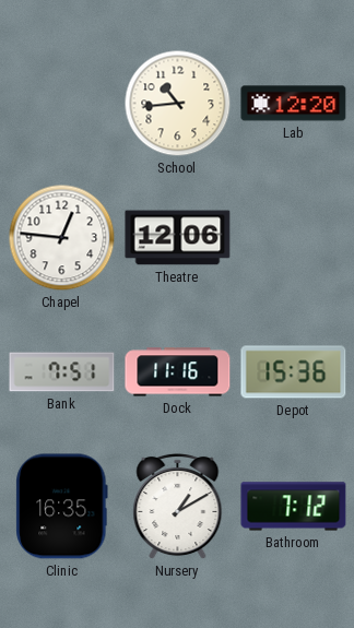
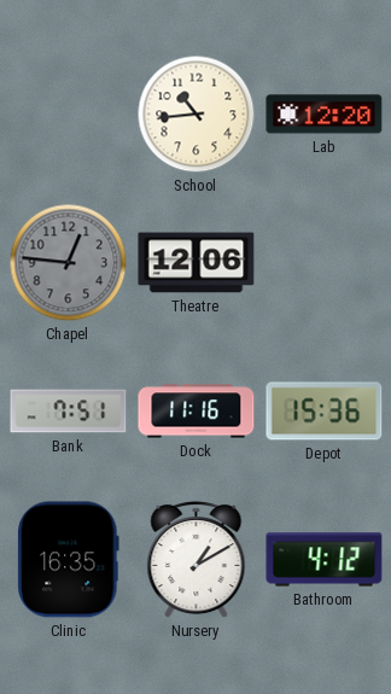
Chapel dial: white -> grey
Bathroom: 7:12 -> 4:12
